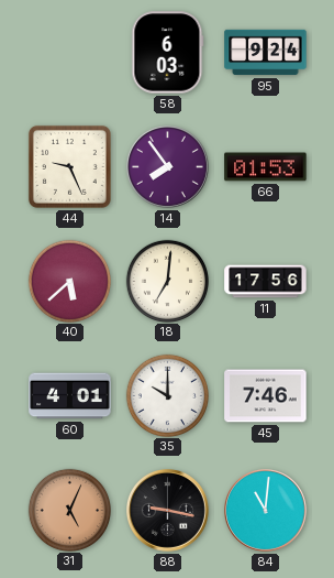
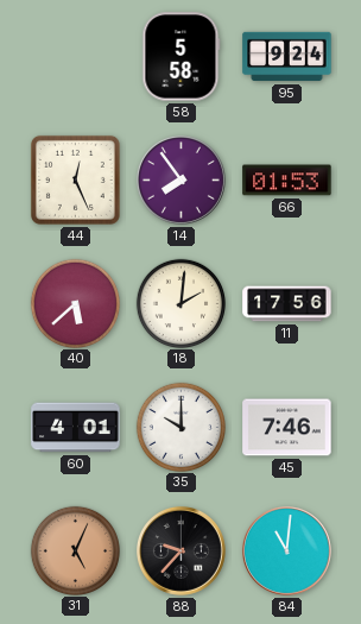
58: 6:03 -> 5:58
44: 9:26 -> 12:26
18: 7:01 -> 2:01
88: 9:17 -> 9:37
